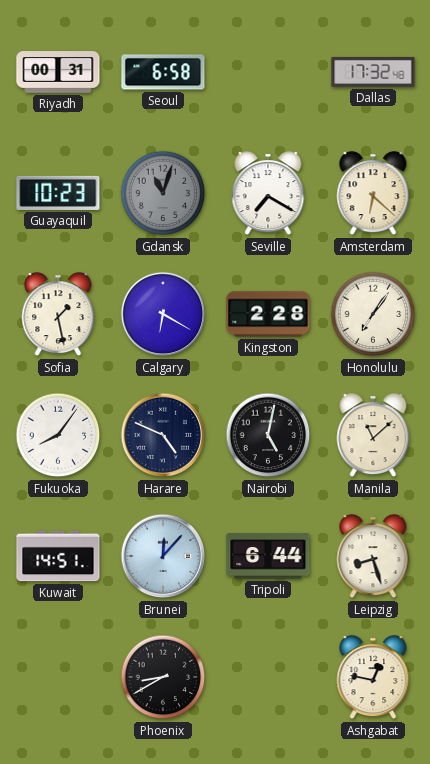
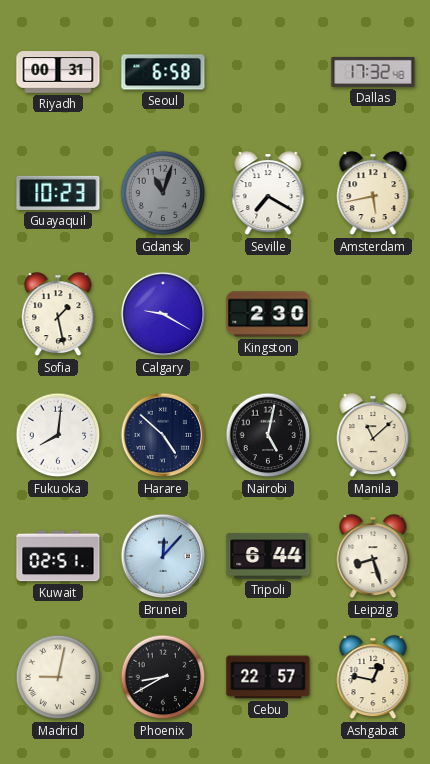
Amsterdam: 6:22 -> 5:43
Calgary: 6:20 -> 9:20
Kingston: 2:28 -> 2:30
Honolulu: 7:06 -> none
Fukuoka: 8:06 -> 8:01
Harare: 4:49 -> 4:52
Kuwait: 14:51 -> 02:51
Madrid: none -> 9:02
Cebu: none -> 22:57
